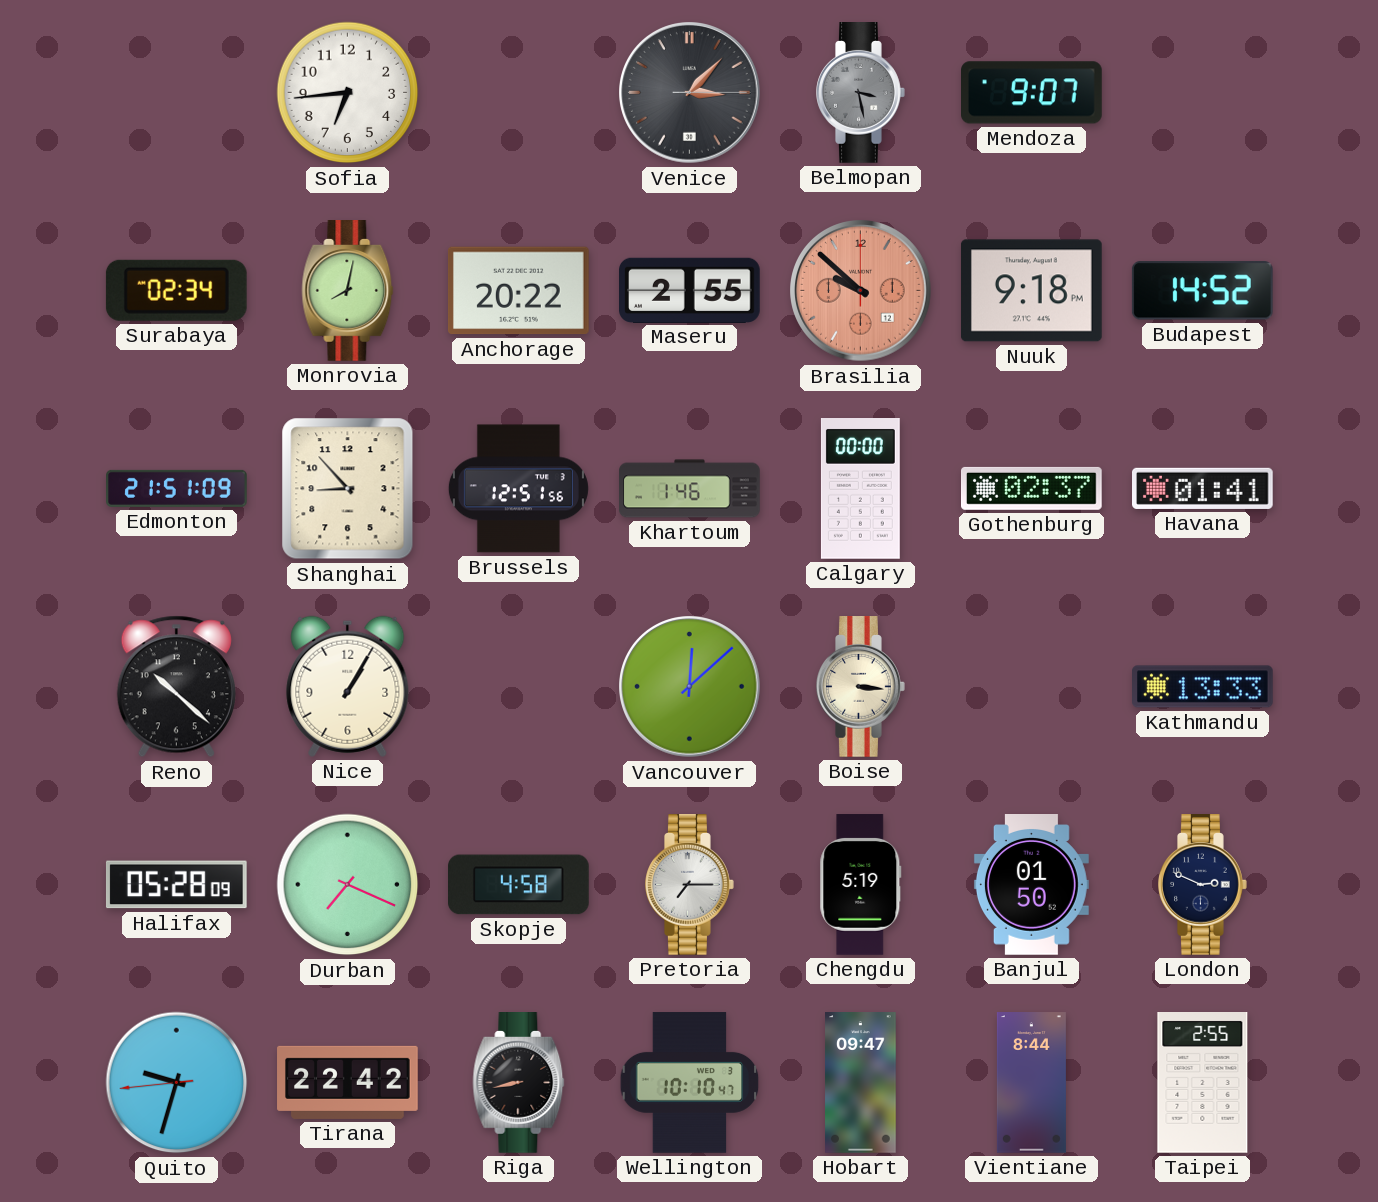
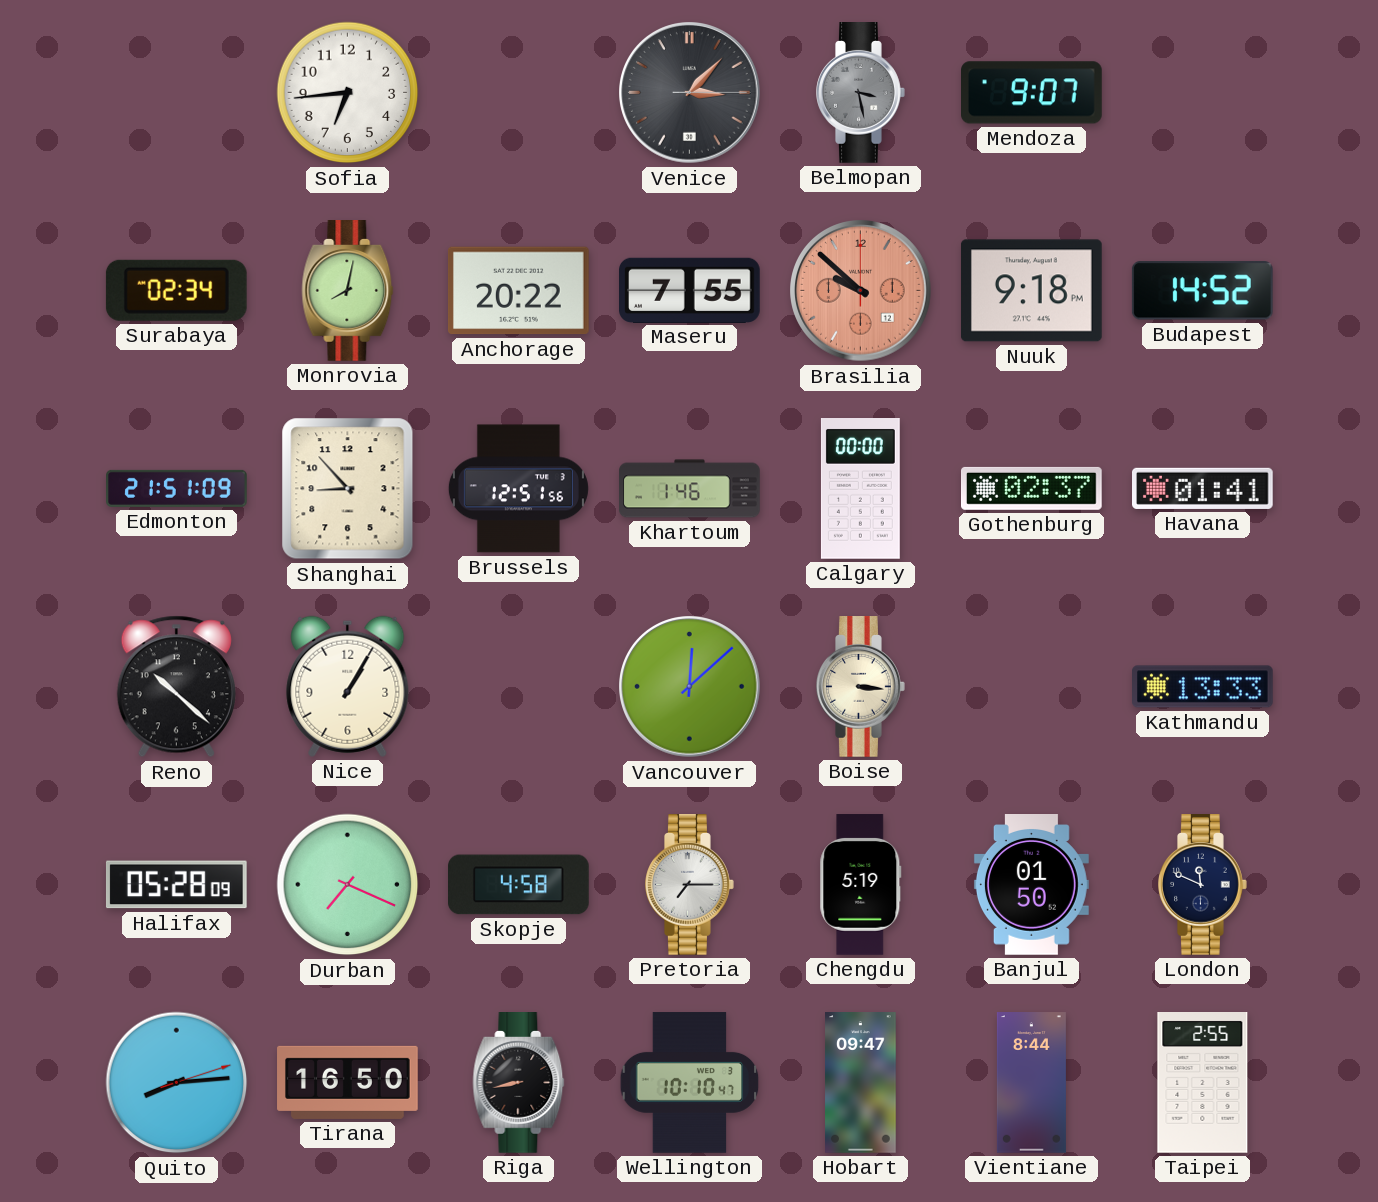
Maseru: 2:55 -> 7:55
London: 2:49 -> 11:49
Quito: 9:32 -> 8:14
Tirana: 22:42 -> 16:50
